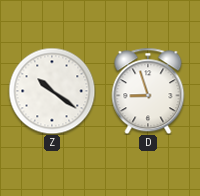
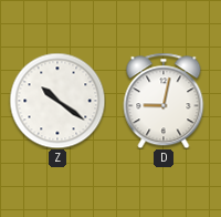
D: 8:57 -> 9:02
